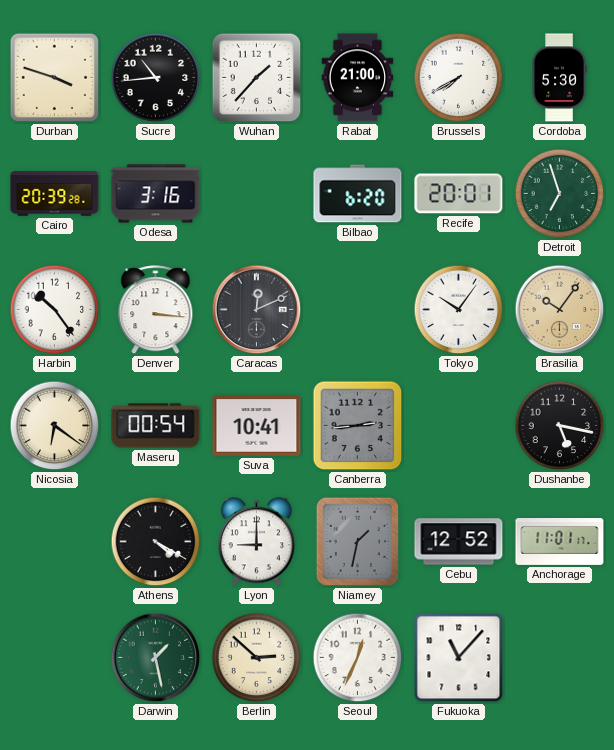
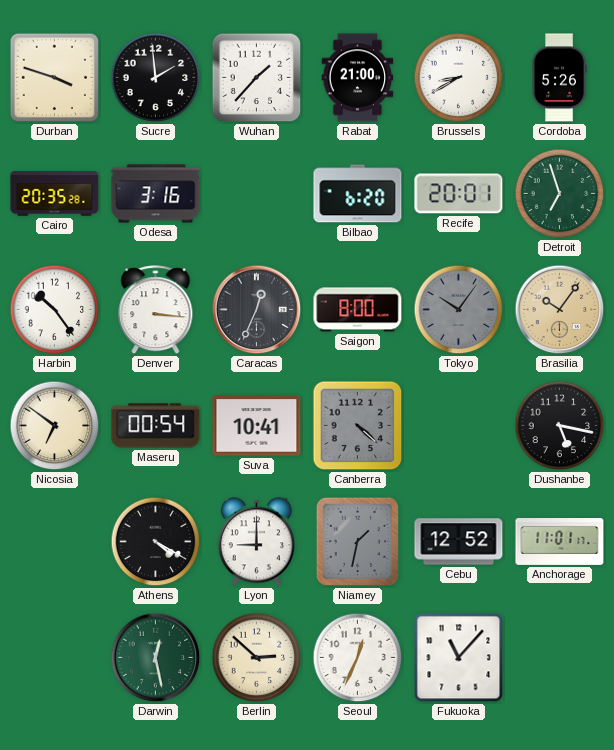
Sucre: 10:44 -> 1:59
Brussels: 7:40 -> 8:40
Cordoba: 5:30 -> 5:26
Cairo: 20:39 -> 20:35
Caracas: 12:11 -> 12:34
Saigon: none -> 8:00
Tokyo dial: white -> grey
Nicosia: 6:21 -> 6:51
Canberra: 2:44 -> 4:22
Darwin: 1:28 -> 12:28
